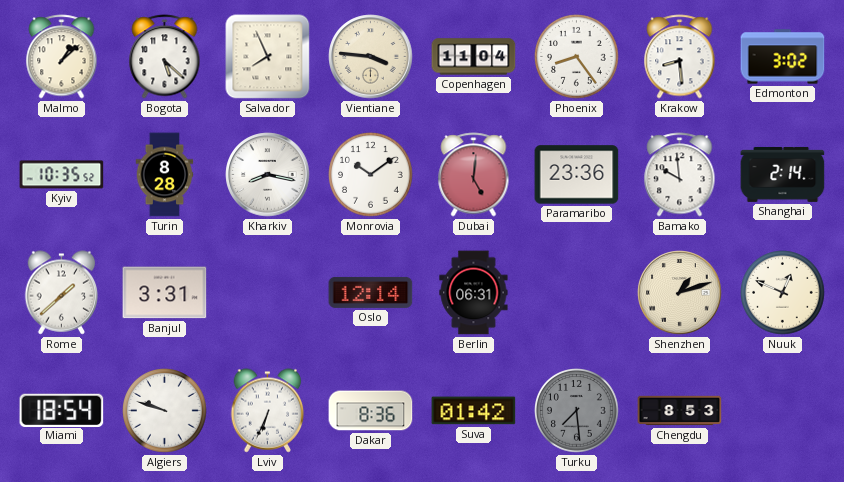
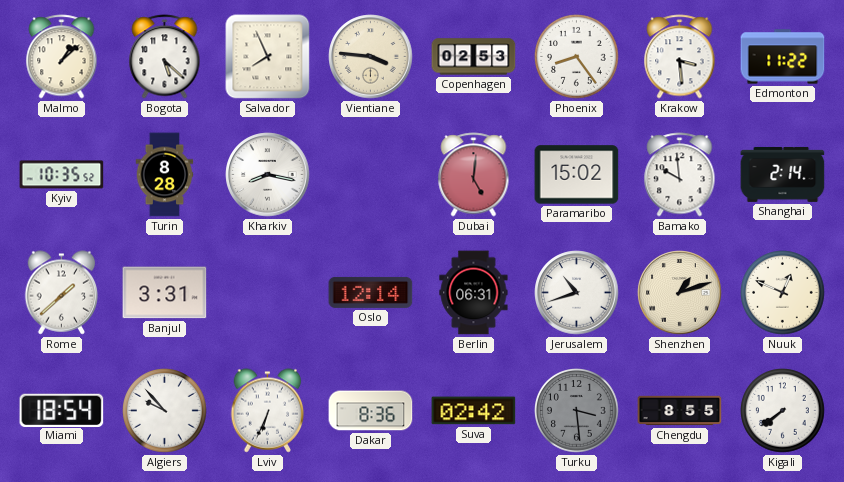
Copenhagen: 11:04 -> 02:53
Krakow: 8:29 -> 3:29
Edmonton: 3:02 -> 11:22
Monrovia: 10:09 -> none
Paramaribo: 23:36 -> 15:02
Jerusalem: none -> 10:42
Algiers: 9:48 -> 9:53
Suva: 01:42 -> 02:42
Turku: 7:29 -> 3:29
Chengdu: 8:53 -> 8:55
Kigali: none -> 7:39
